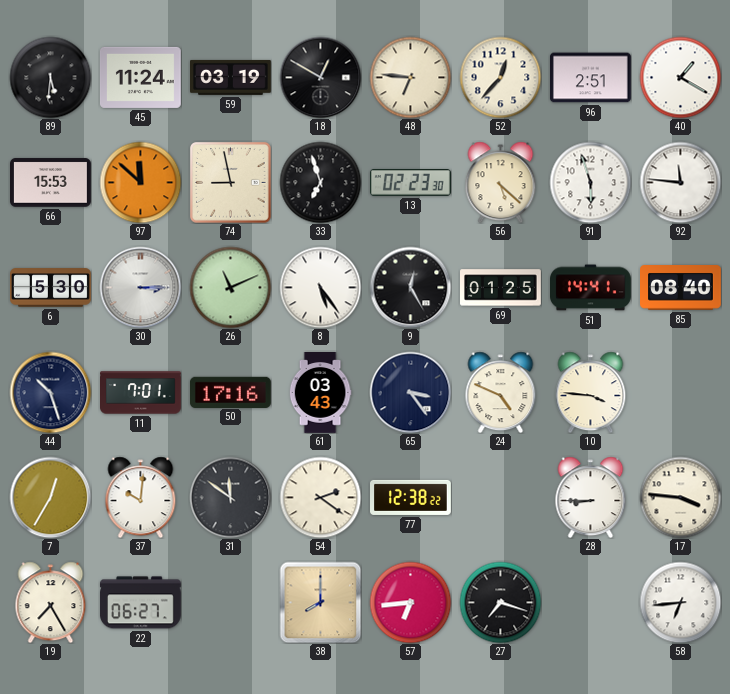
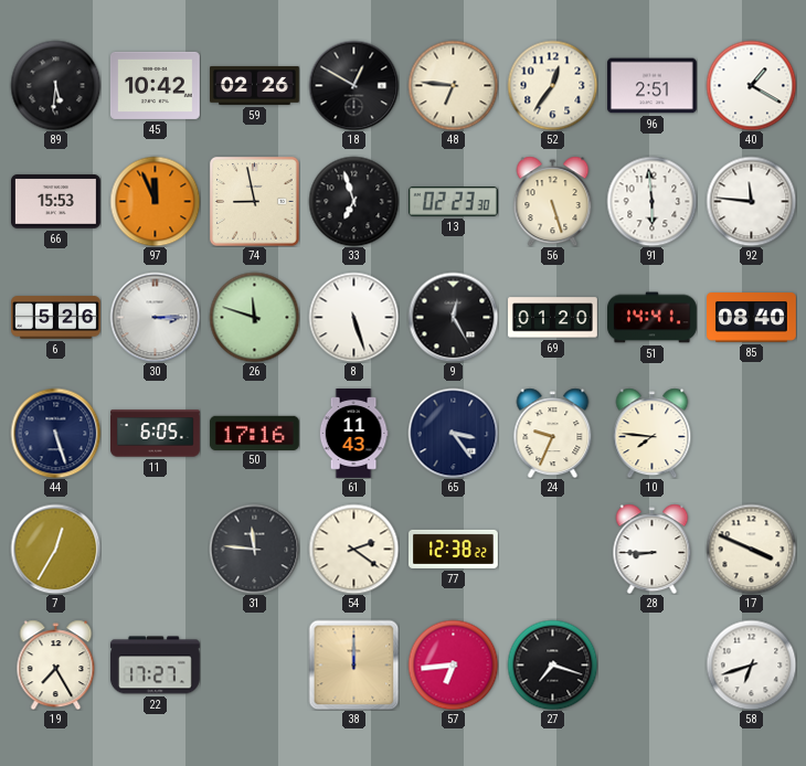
45: 11:24 -> 10:42
59: 03:19 -> 02:26
52: 12:37 -> 12:36
97: 11:52 -> 11:56
56: 5:22 -> 5:27
91: 5:57 -> 5:59
6: 5:30 -> 5:26
26: 11:11 -> 11:48
8: 5:24 -> 5:27
69: 01:25 -> 01:20
44: 10:27 -> 5:27
11: 7:01 -> 6:05
61: 03:43 -> 11:43
24: 4:49 -> 9:34
10: 3:46 -> 7:46
37: 10:01 -> none
31: 11:51 -> 11:46
17: 3:46 -> 3:49
22: 06:27 -> 17:27
38: 8:00 -> 12:00
58: 6:44 -> 6:42
